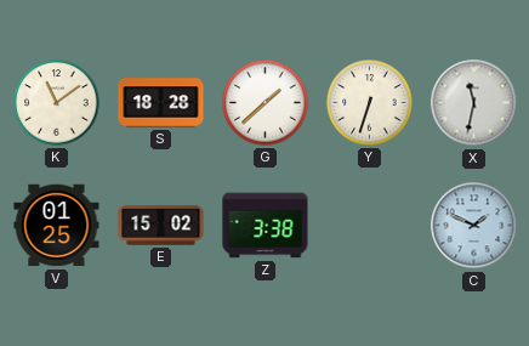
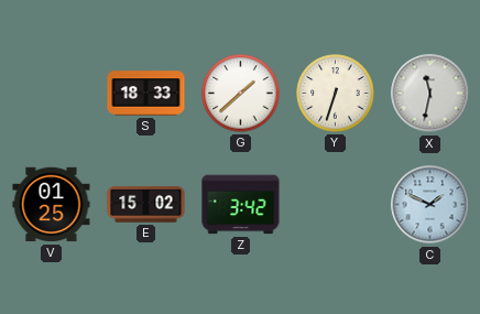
K: 11:09 -> none
S: 18:28 -> 18:33
Z: 3:38 -> 3:42
